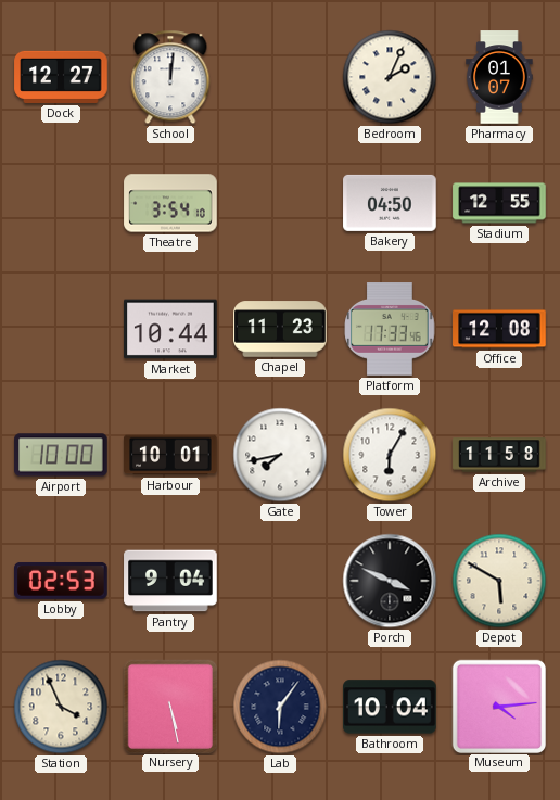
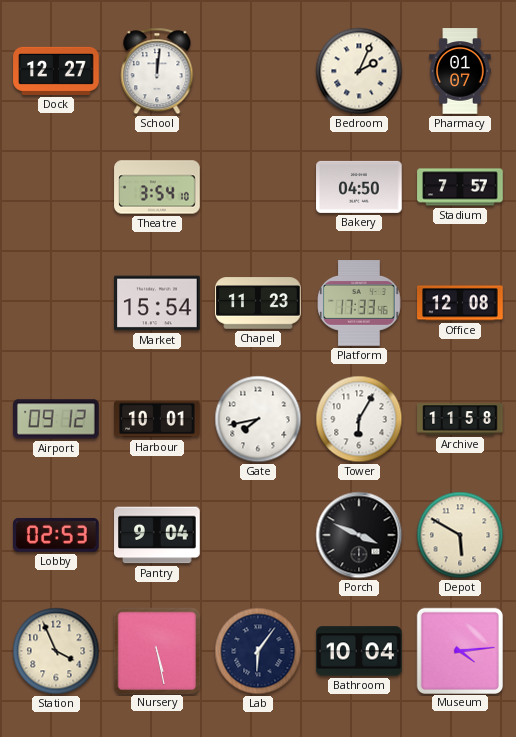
Stadium: 12:55 -> 7:57
Market: 10:44 -> 15:54
Airport: 10:00 -> 09:12
